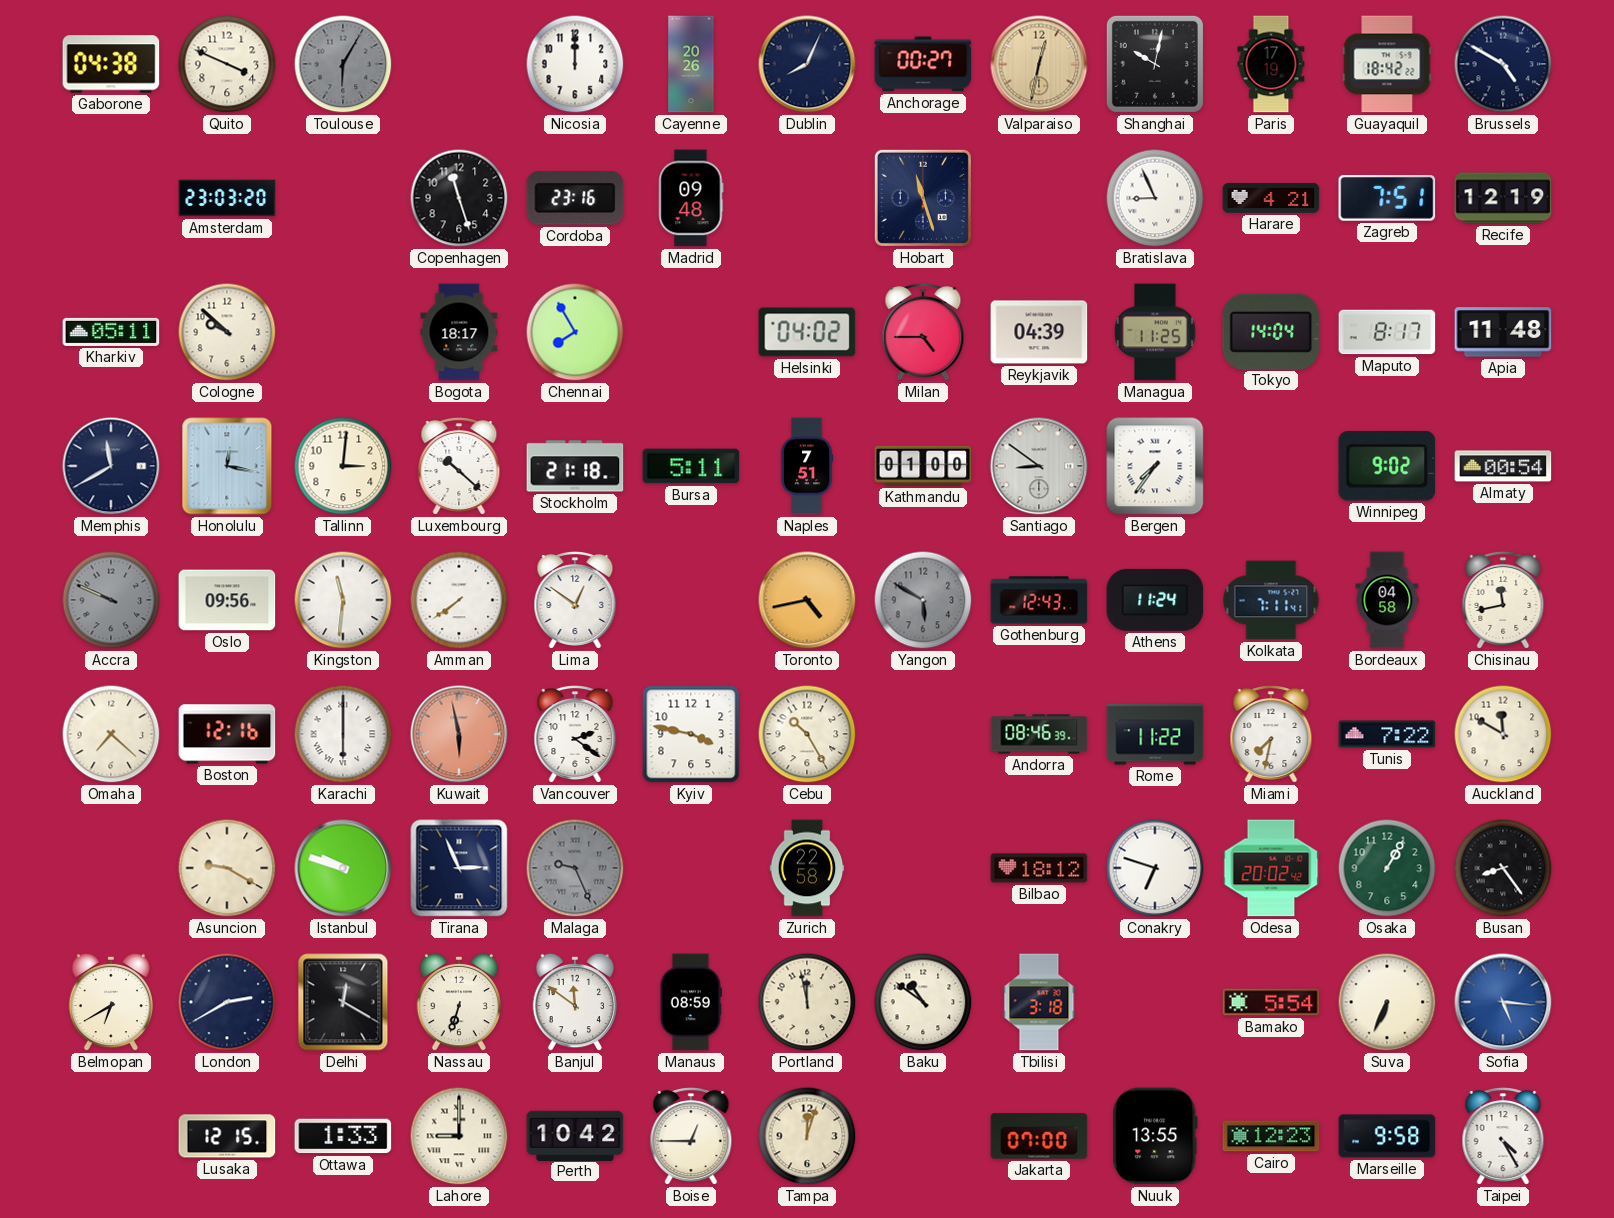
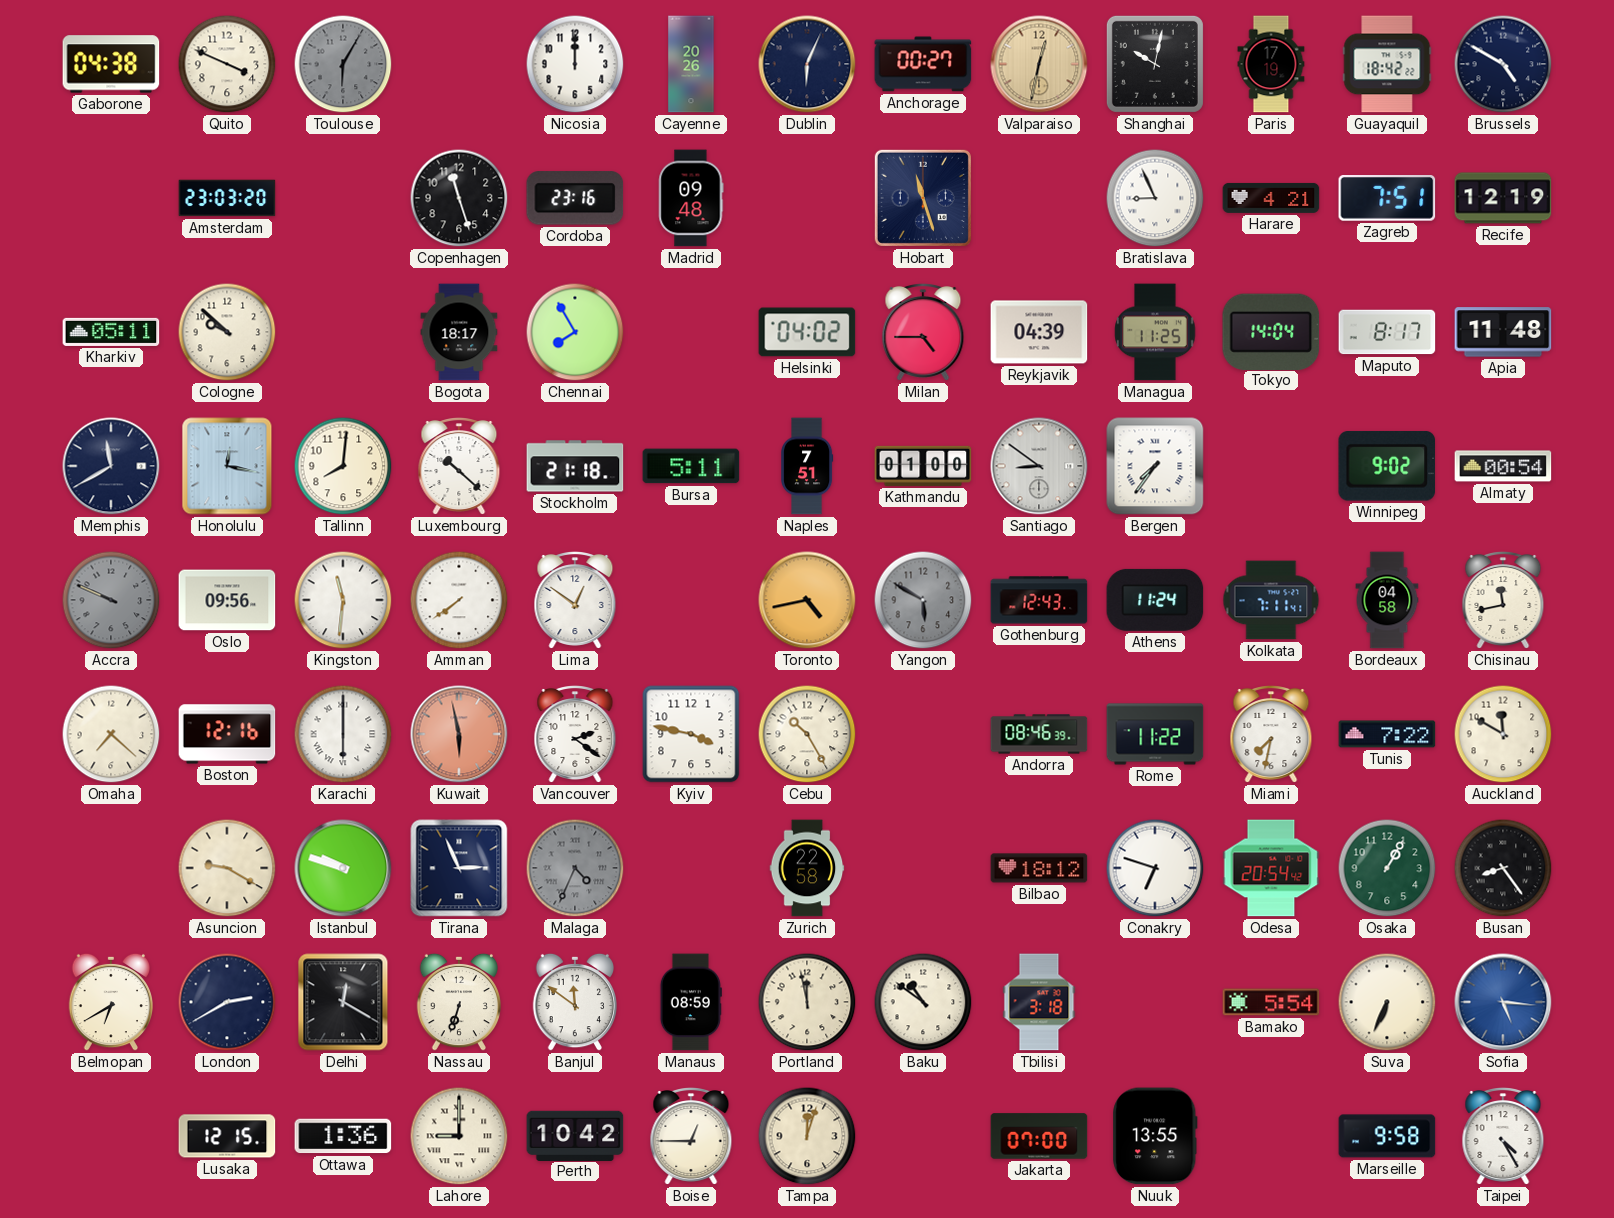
Dublin: 8:04 -> 6:04
Tallinn: 3:01 -> 8:01
Malaga: 9:26 -> 4:34
Odesa: 20:02 -> 20:54
Ottawa: 1:33 -> 1:36
Cairo: 12:23 -> none
